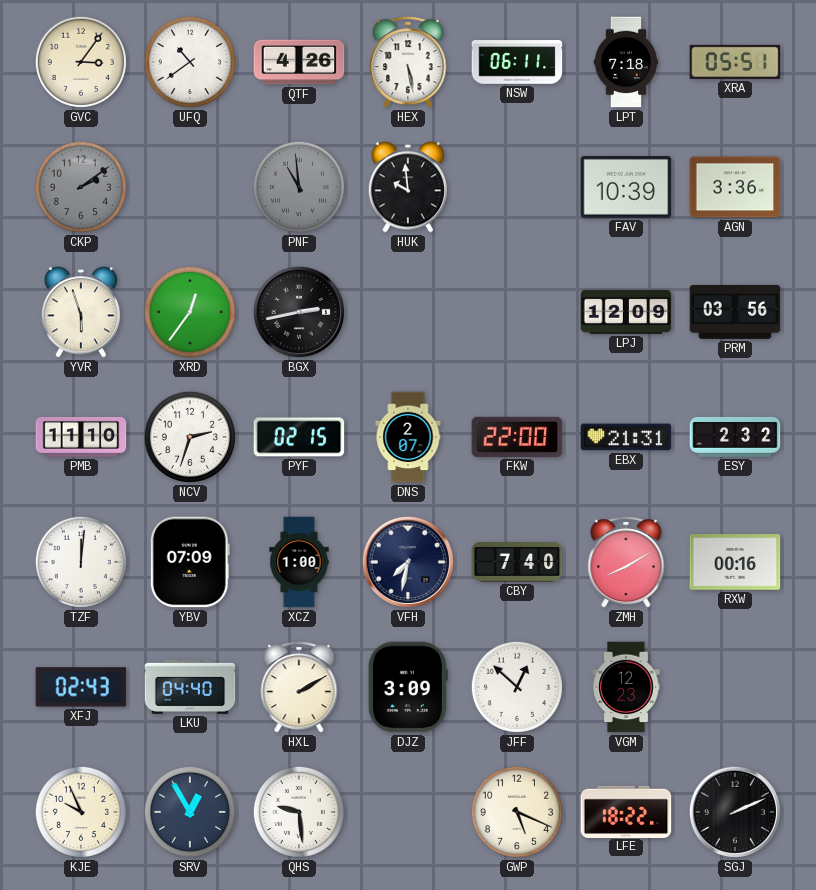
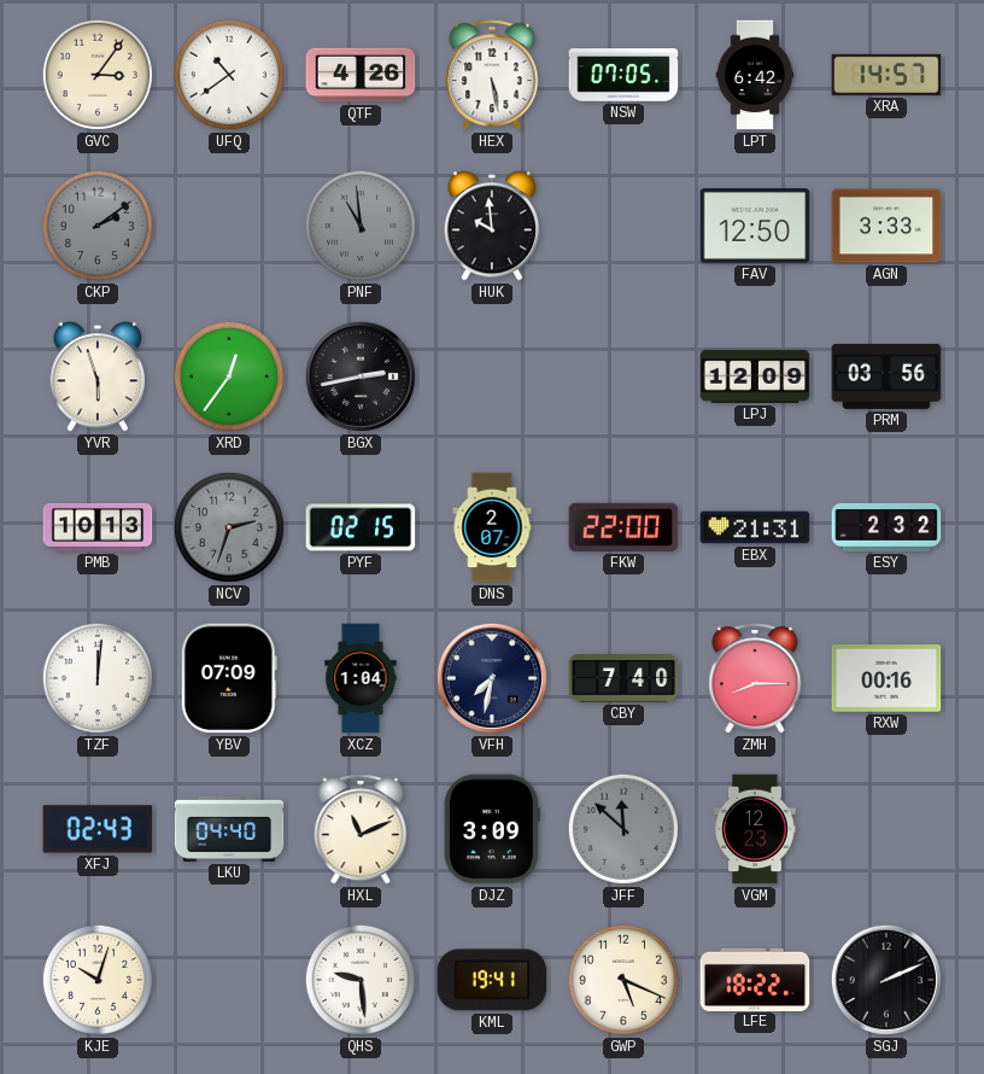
NSW: 06:11 -> 07:05
LPT: 7:18 -> 6:42
XRA: 05:51 -> 14:57
FAV: 10:39 -> 12:50
AGN: 3:36 -> 3:33
PMB: 11:10 -> 10:13
NCV dial: white -> grey
XCZ: 1:00 -> 1:04
ZMH: 8:10 -> 8:15
HXL: 2:10 -> 11:11
JFF: 12:52 -> 11:52
JFF dial: white -> grey
KJE: 9:56 -> 10:03
SRV: 12:55 -> none
KML: none -> 19:41
